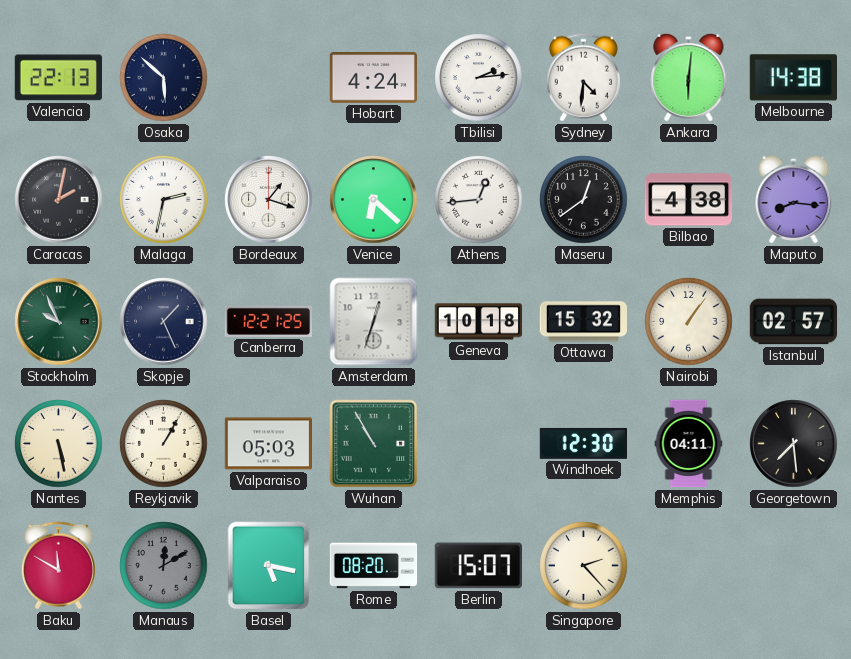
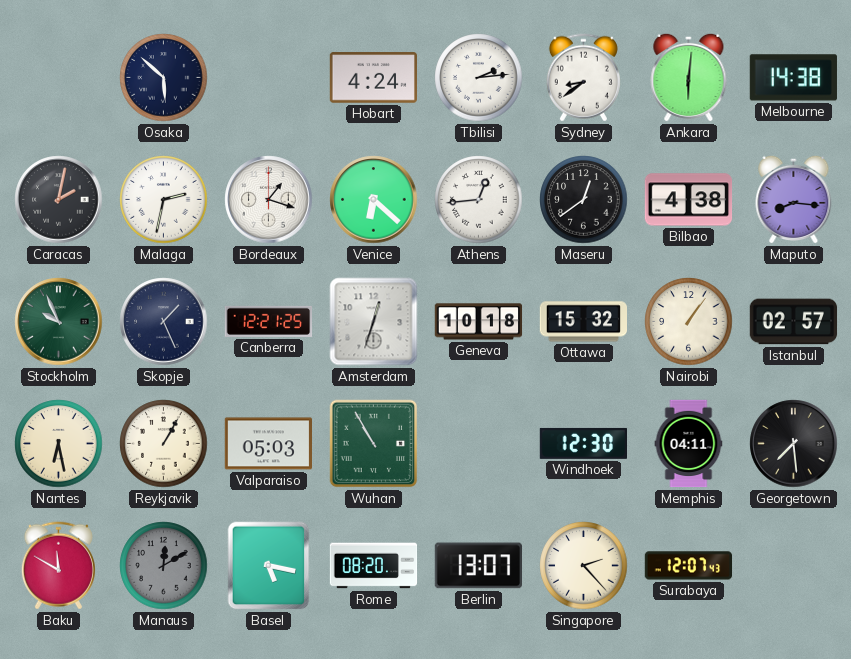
Valencia: 22:13 -> none
Sydney: 4:31 -> 8:39
Nantes: 5:28 -> 6:28
Berlin: 15:07 -> 13:07
Surabaya: none -> 12:07
